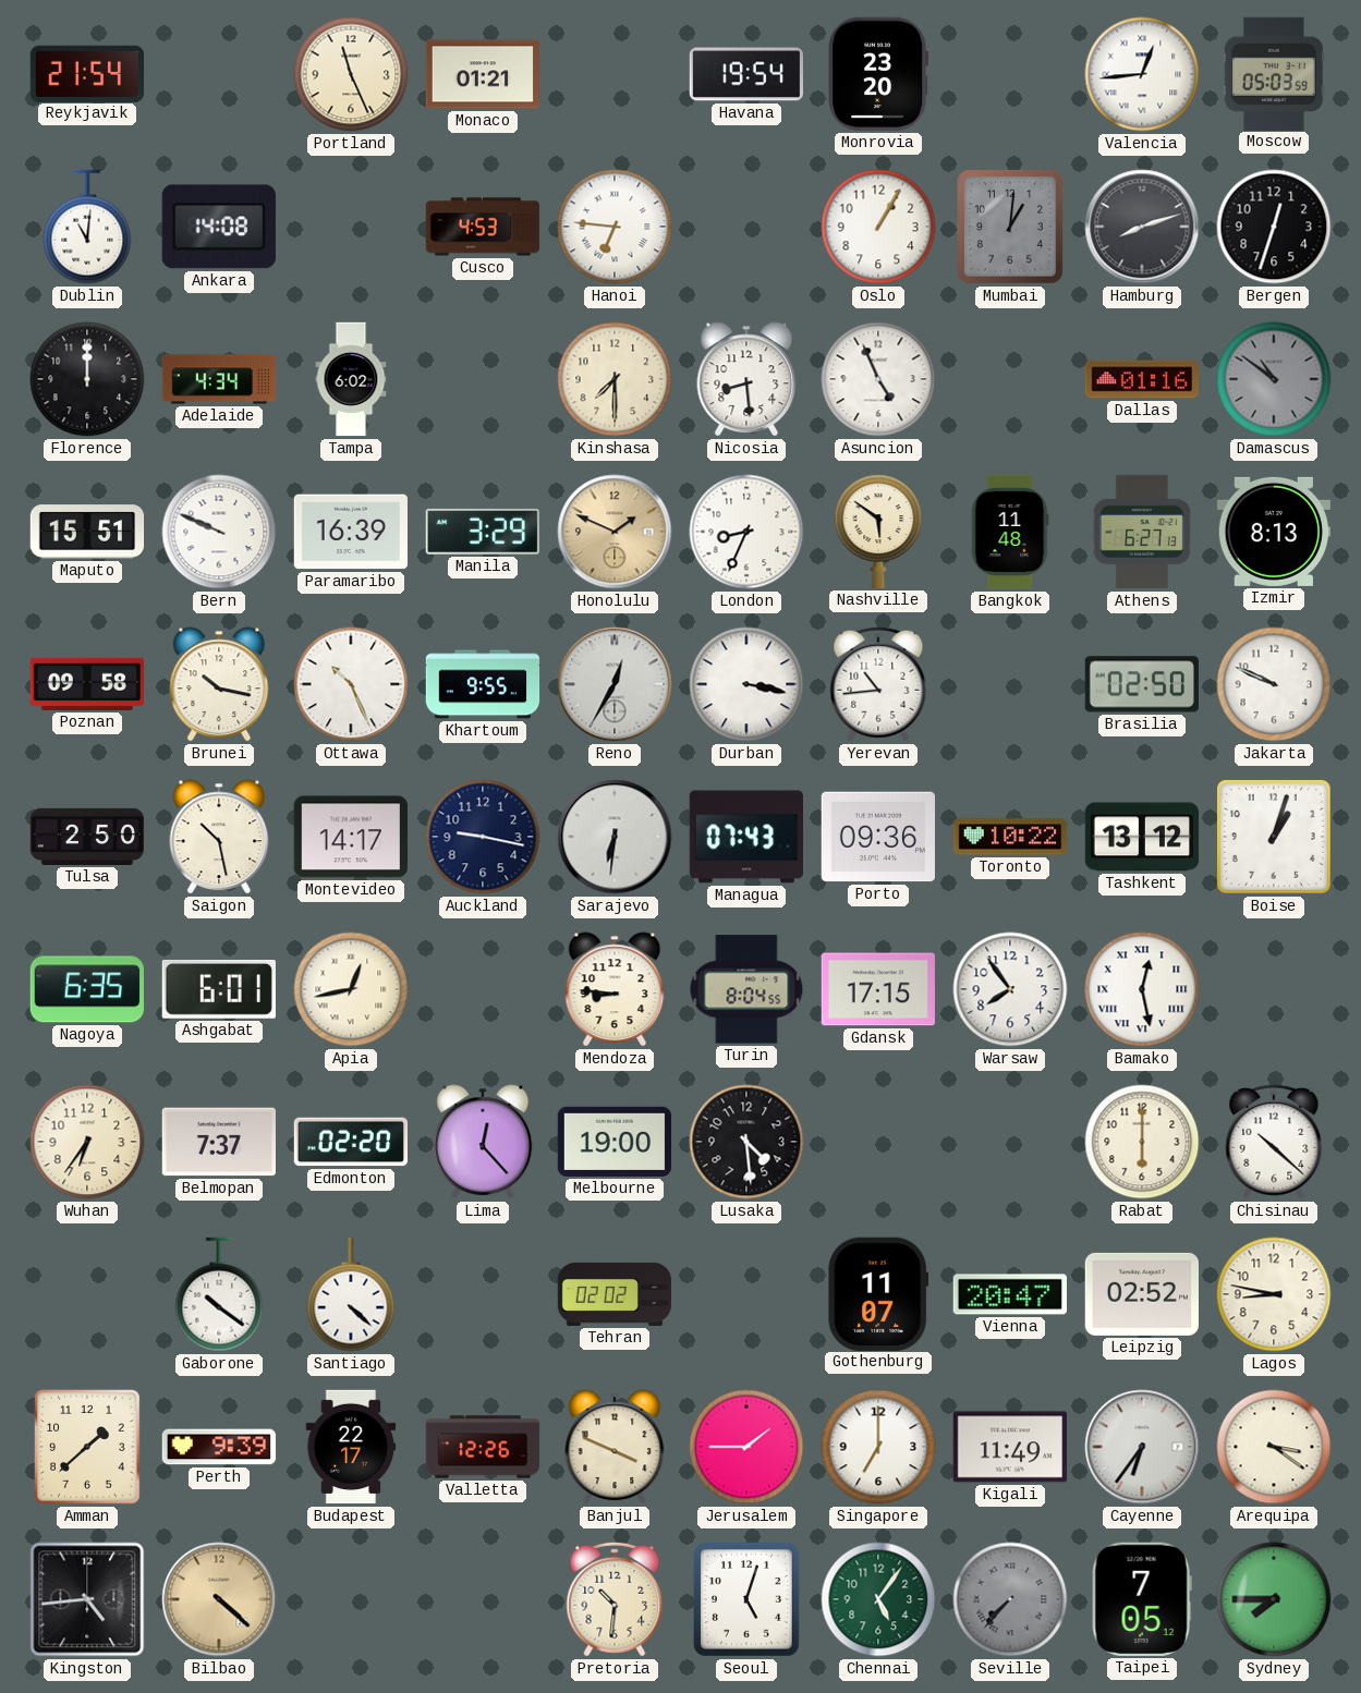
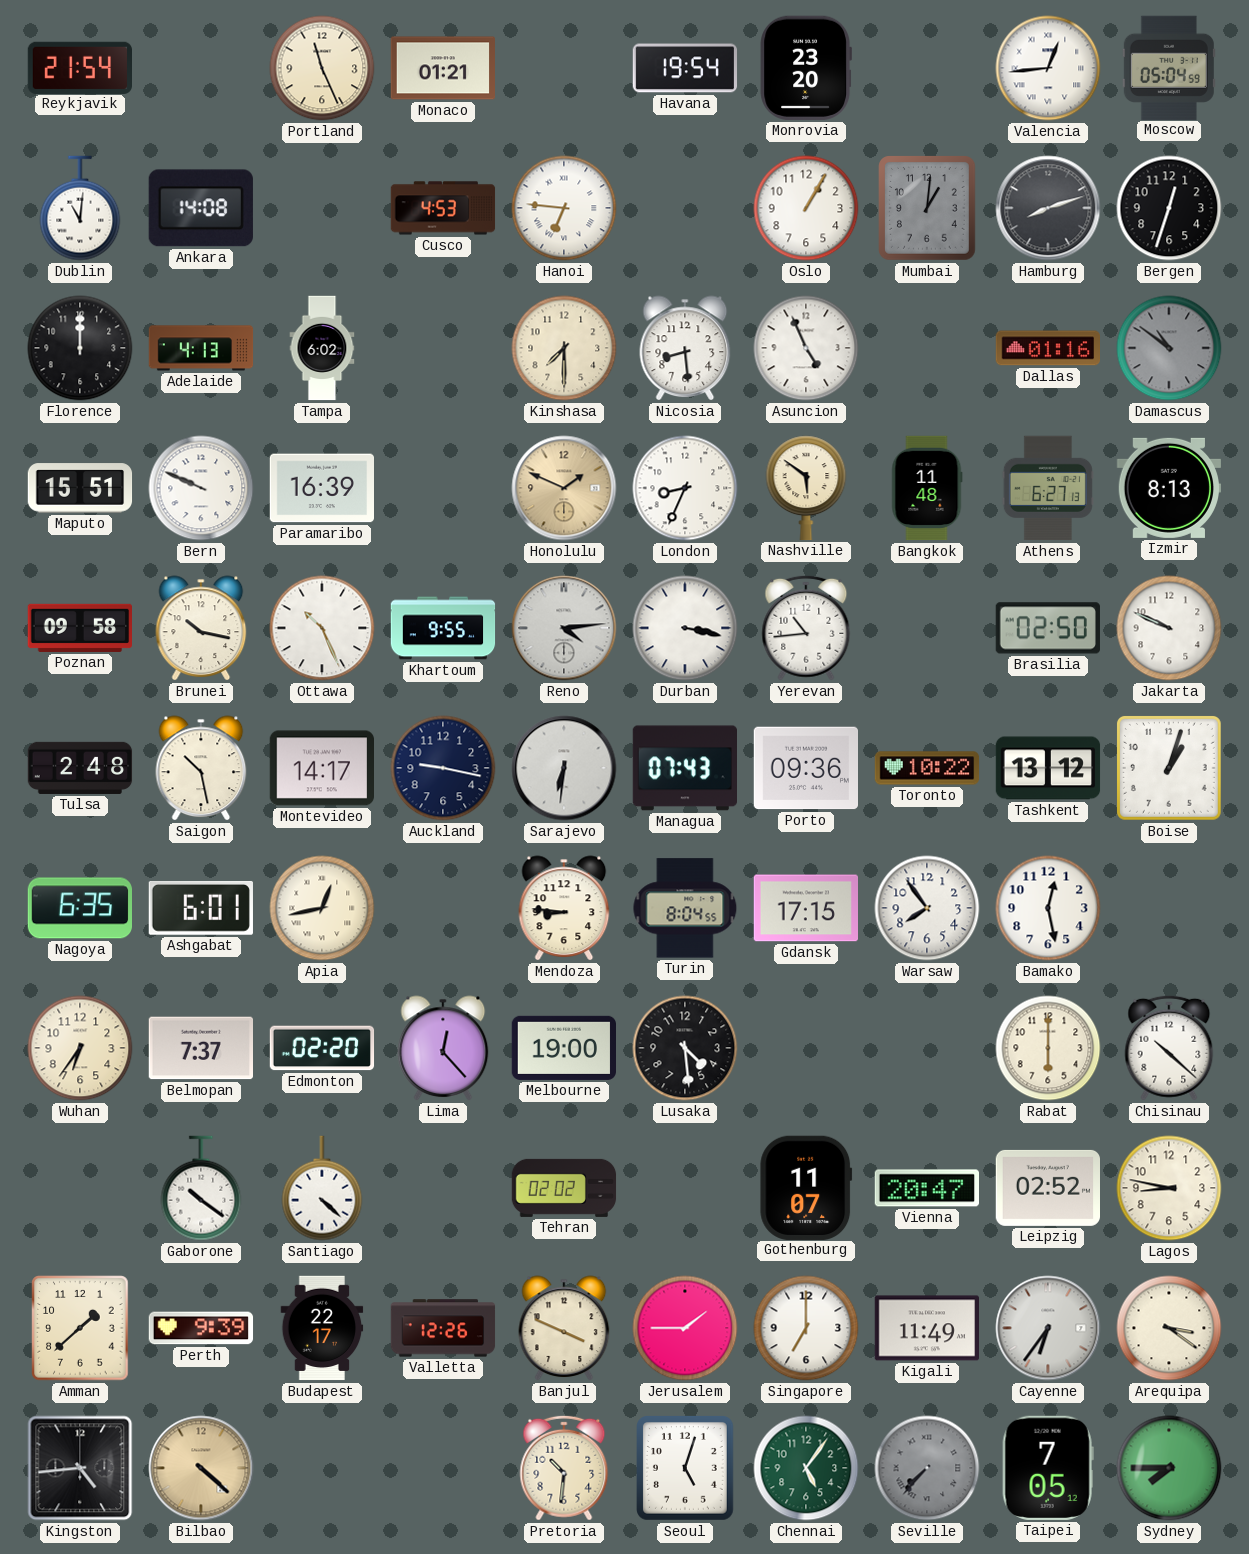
Moscow: 05:03 -> 05:04
Adelaide: 4:34 -> 4:13
Manila: 3:29 -> none
Reno: 12:35 -> 4:14
Tulsa: 2:50 -> 2:48
Bamako numerals: Roman -> Arabic
